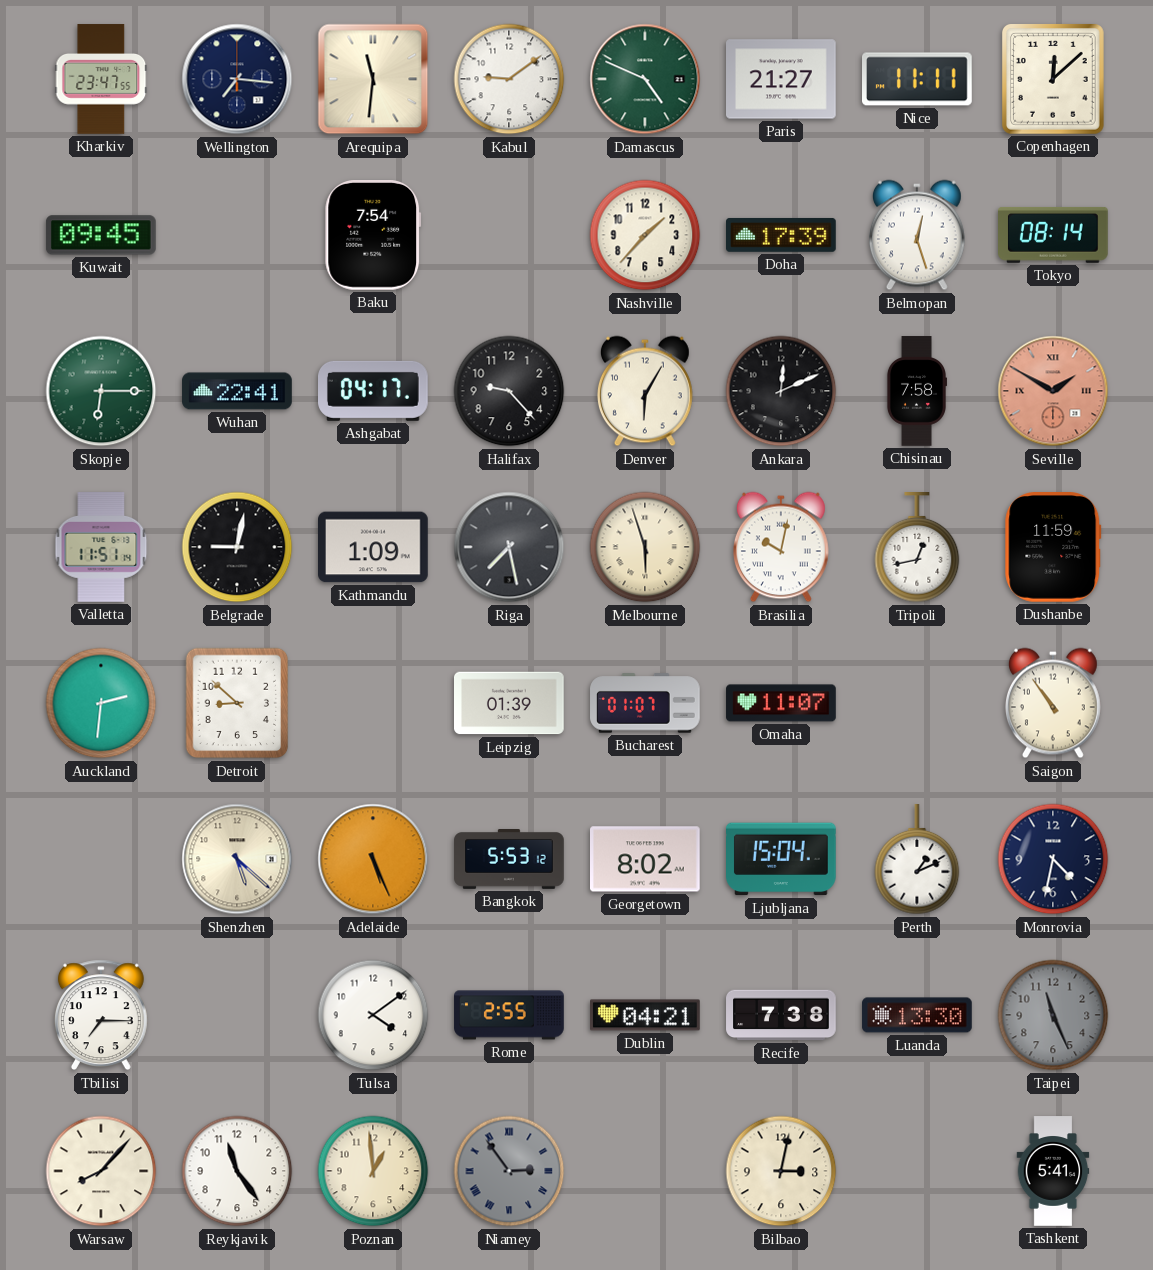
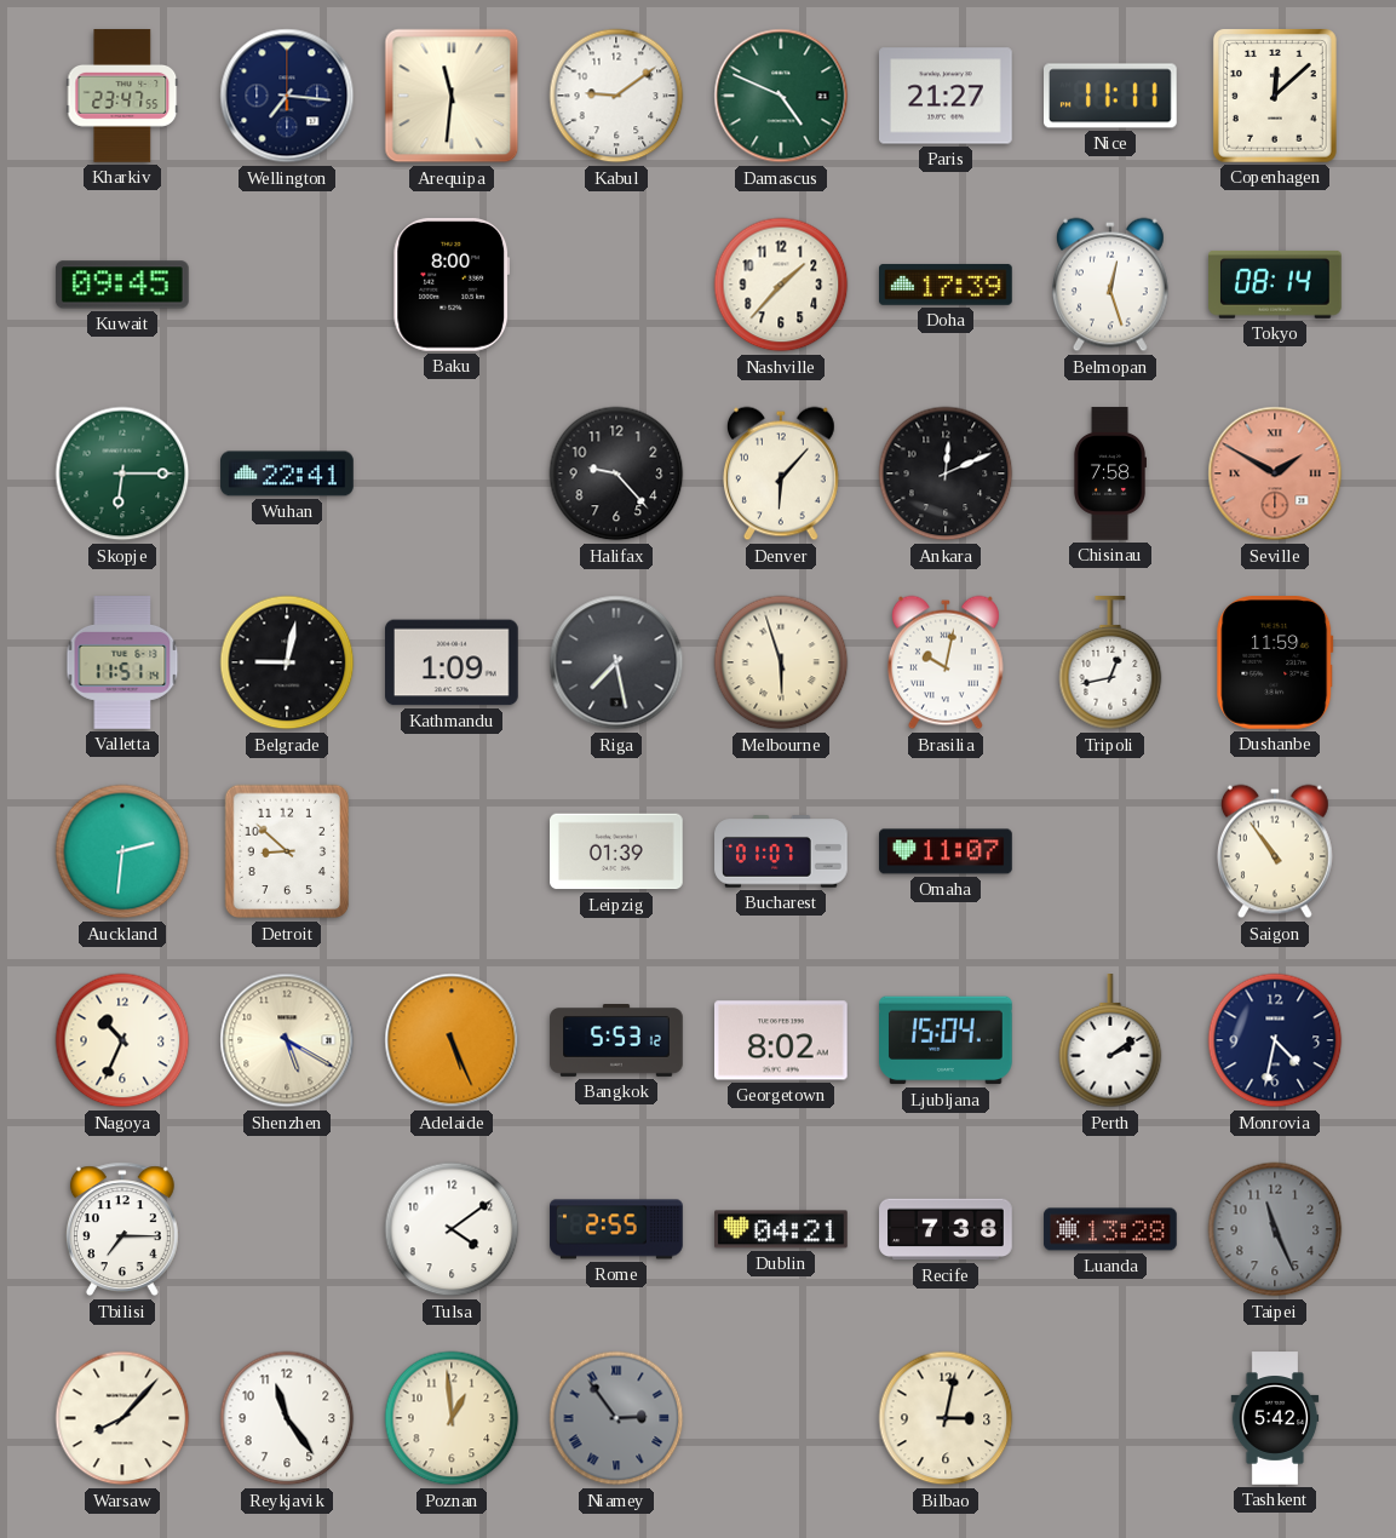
Baku: 7:54 -> 8:00
Ashgabat: 04:17 -> none
Denver: 6:05 -> 6:07
Nagoya: none -> 10:34
Shenzhen: 5:22 -> 5:20
Perth: 1:11 -> 2:09
Luanda: 13:30 -> 13:28
Tashkent: 5:41 -> 5:42
